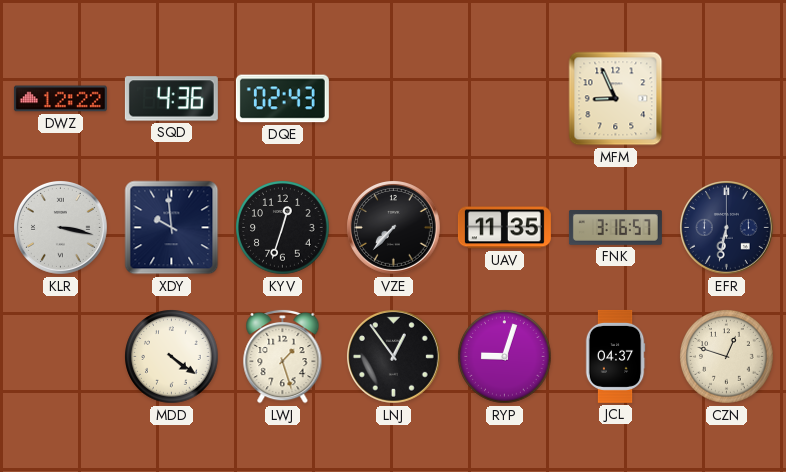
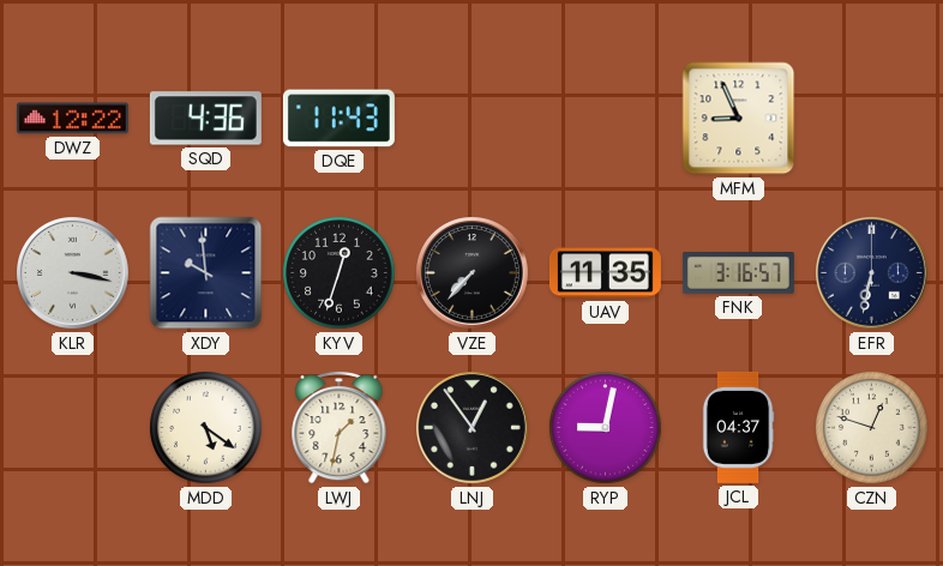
DQE: 02:43 -> 11:43
MDD: 4:21 -> 5:21
LWJ: 1:27 -> 1:32
RYP: 9:03 -> 9:02
